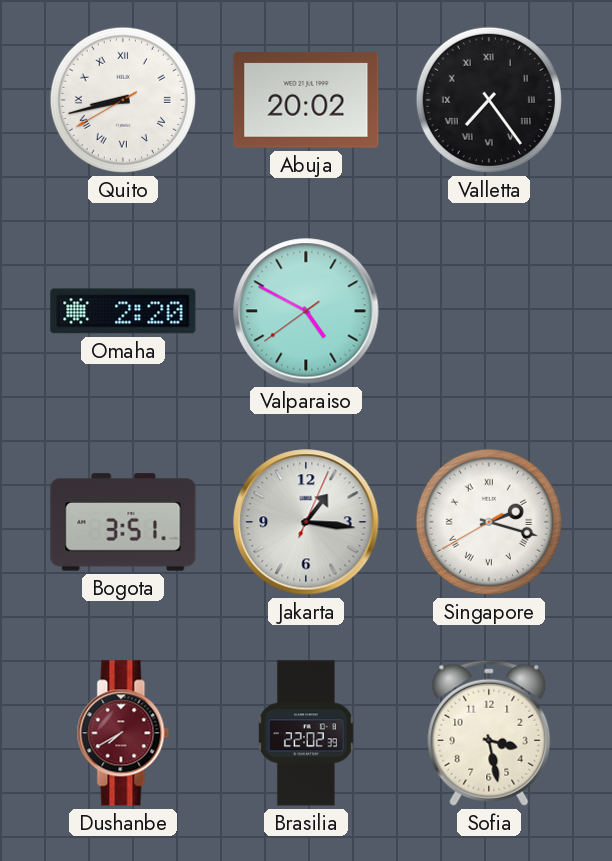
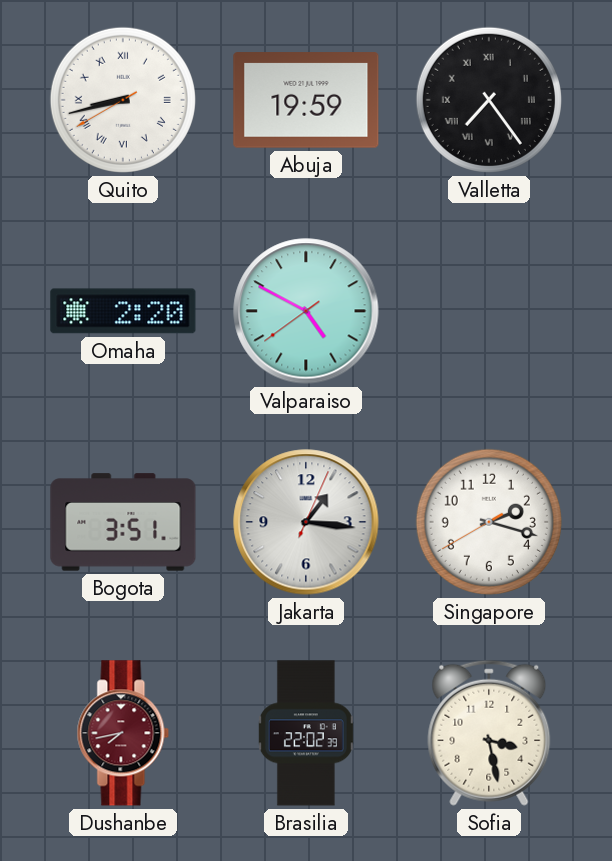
Abuja: 20:02 -> 19:59
Singapore numerals: Roman -> Arabic
Dushanbe: 7:40 -> 7:43
